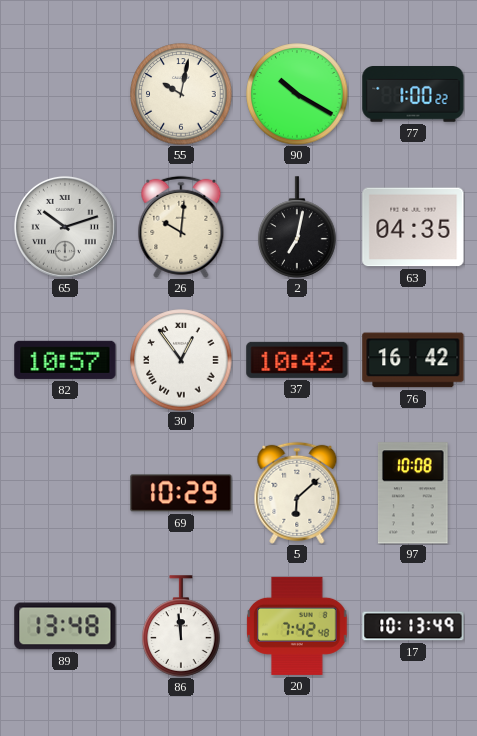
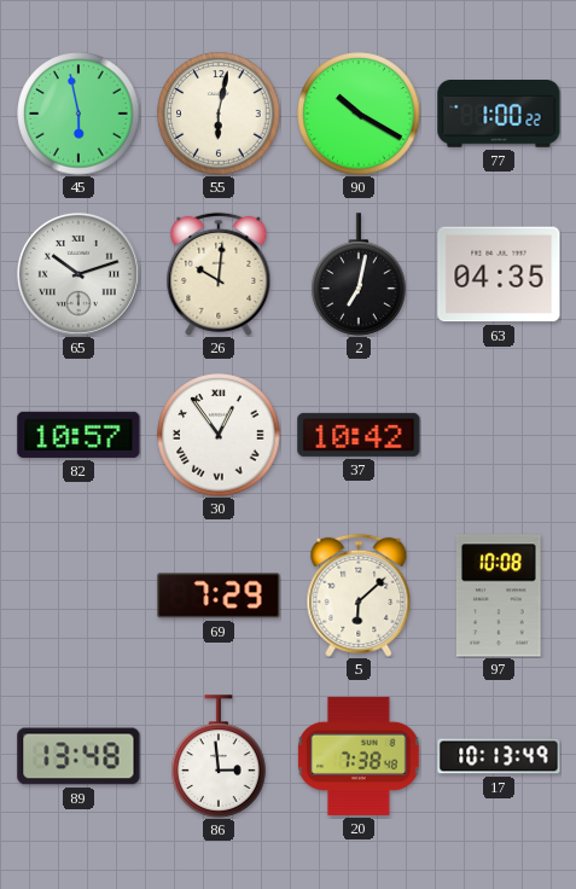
45: none -> 5:58
55: 10:02 -> 6:02
76: 16:42 -> none
69: 10:29 -> 7:29
86: 11:59 -> 2:59
20: 7:42 -> 7:38
